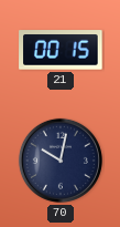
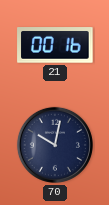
21: 00:15 -> 00:16
